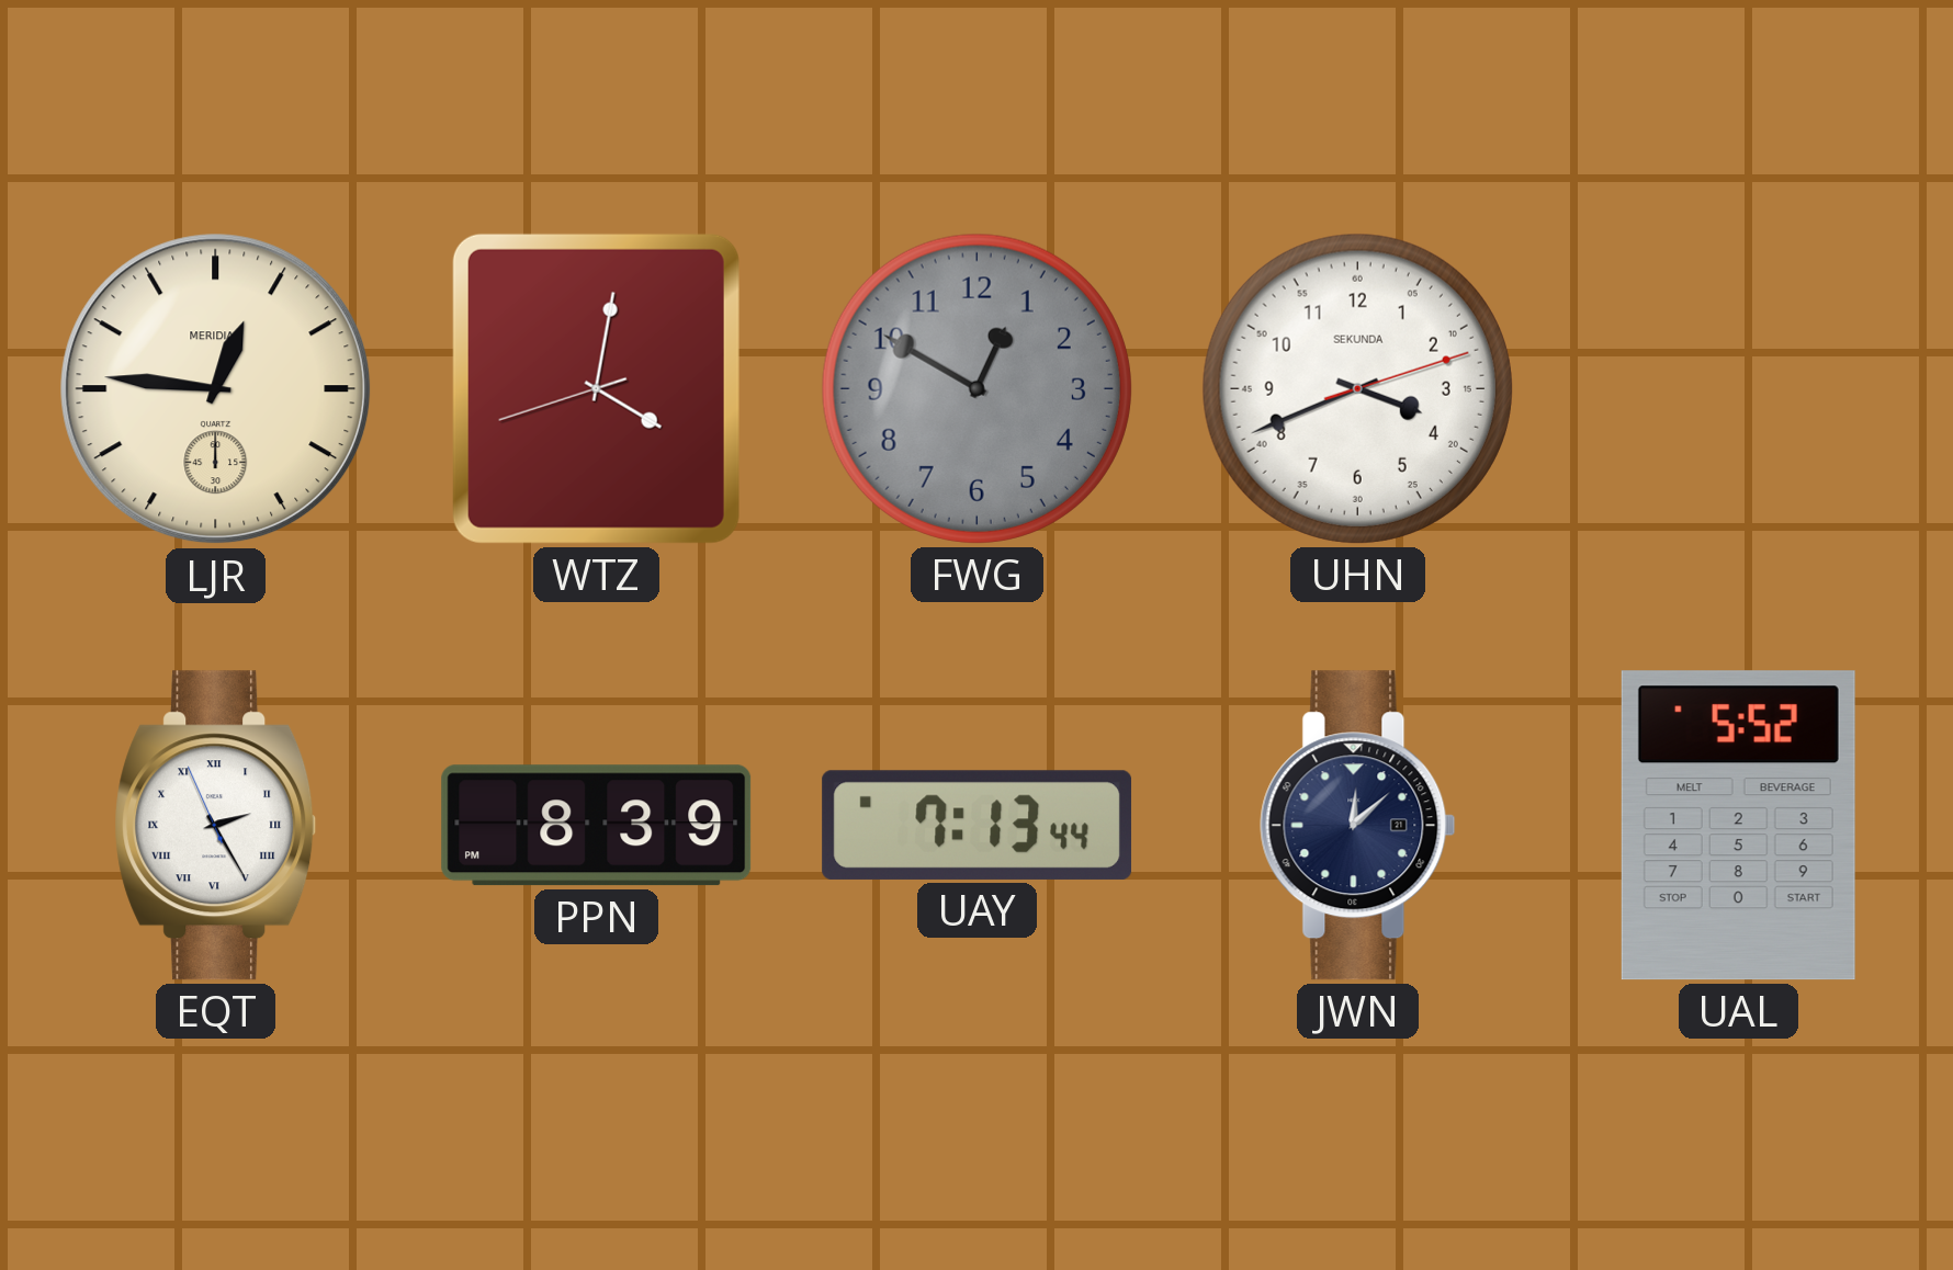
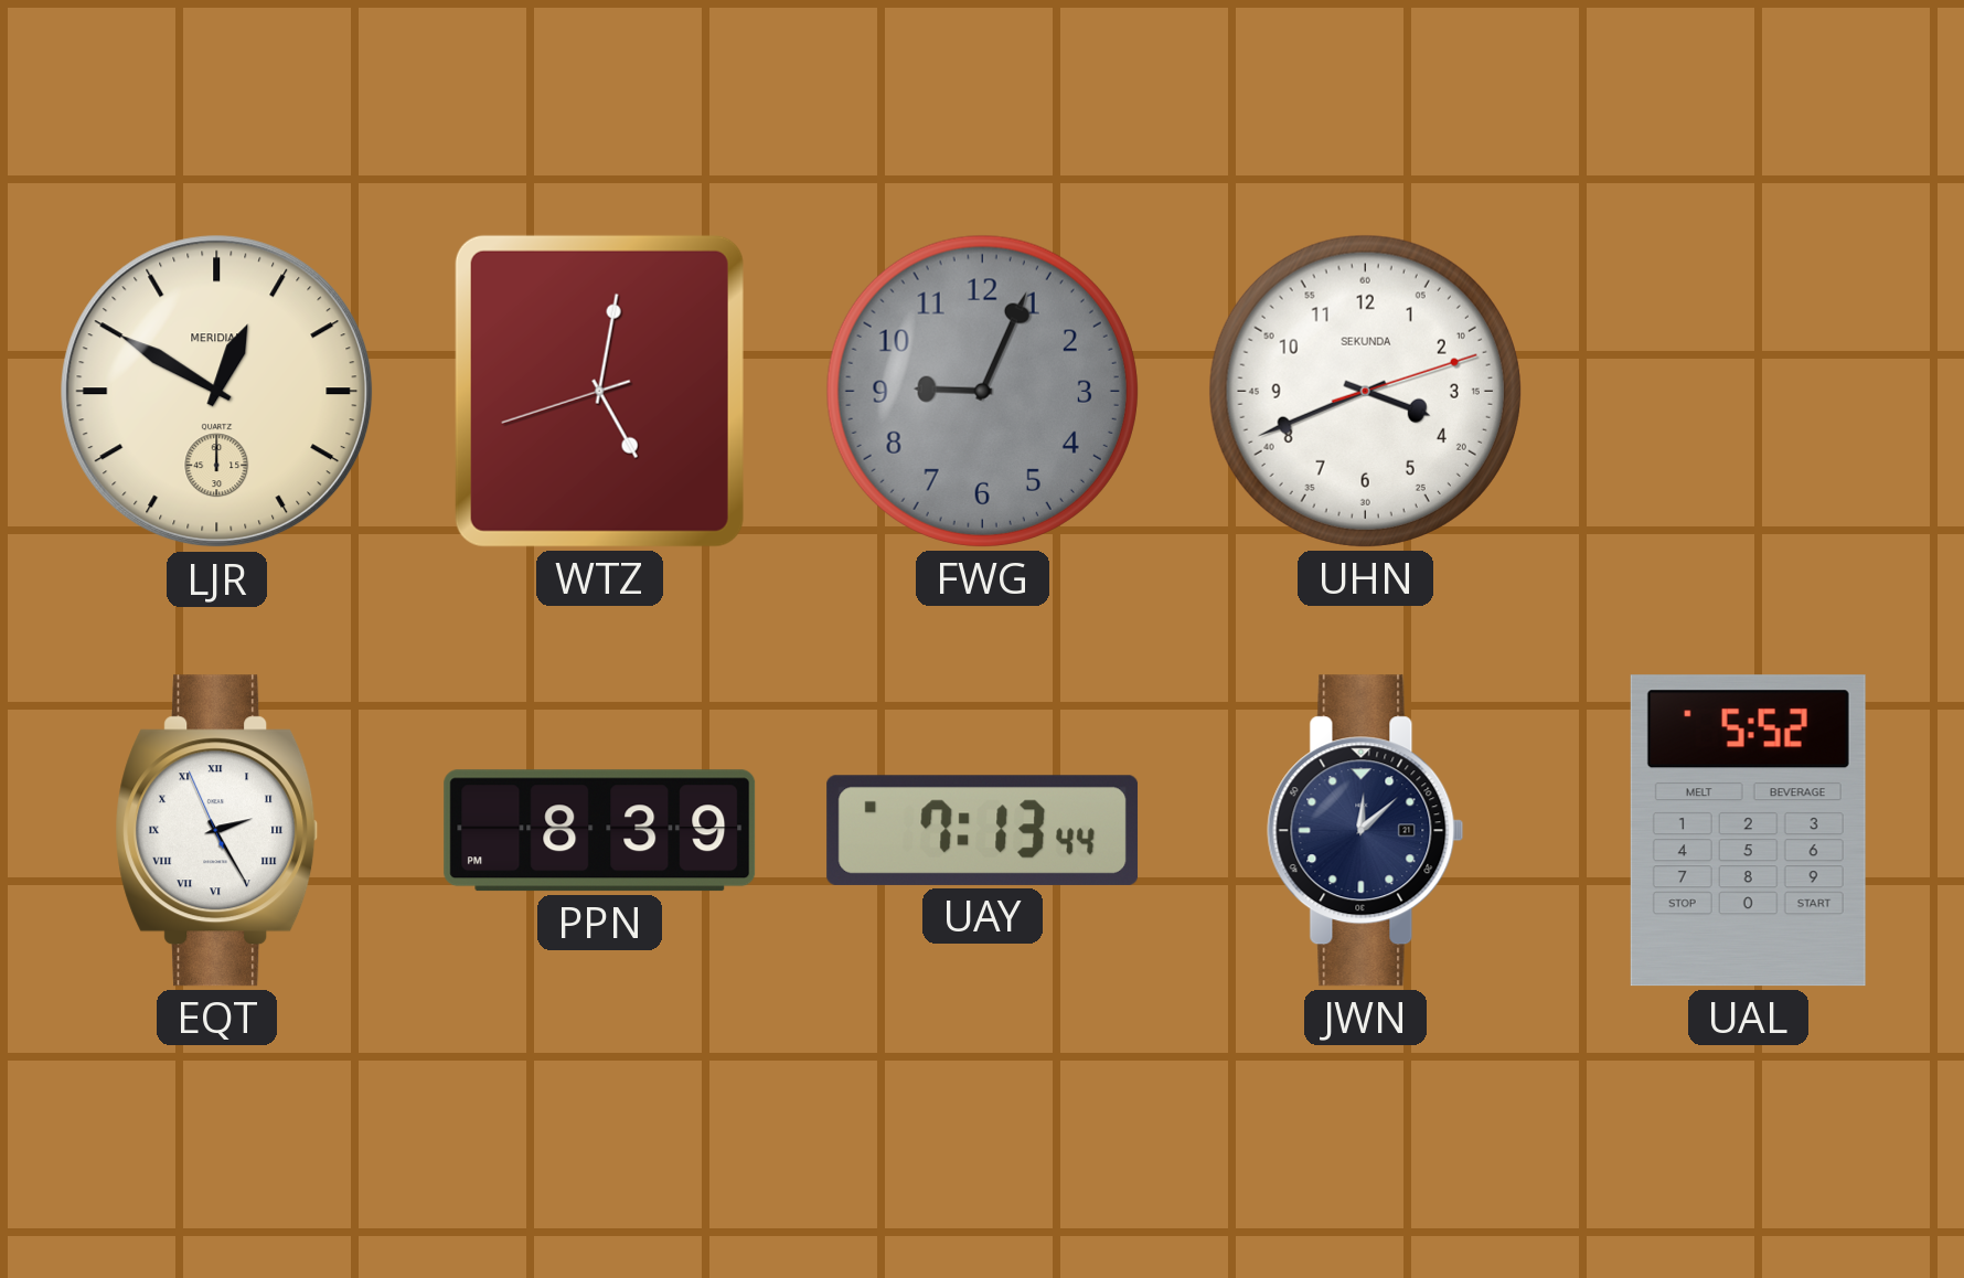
LJR: 12:46 -> 12:50
WTZ: 4:01 -> 5:01
FWG: 12:50 -> 9:04
